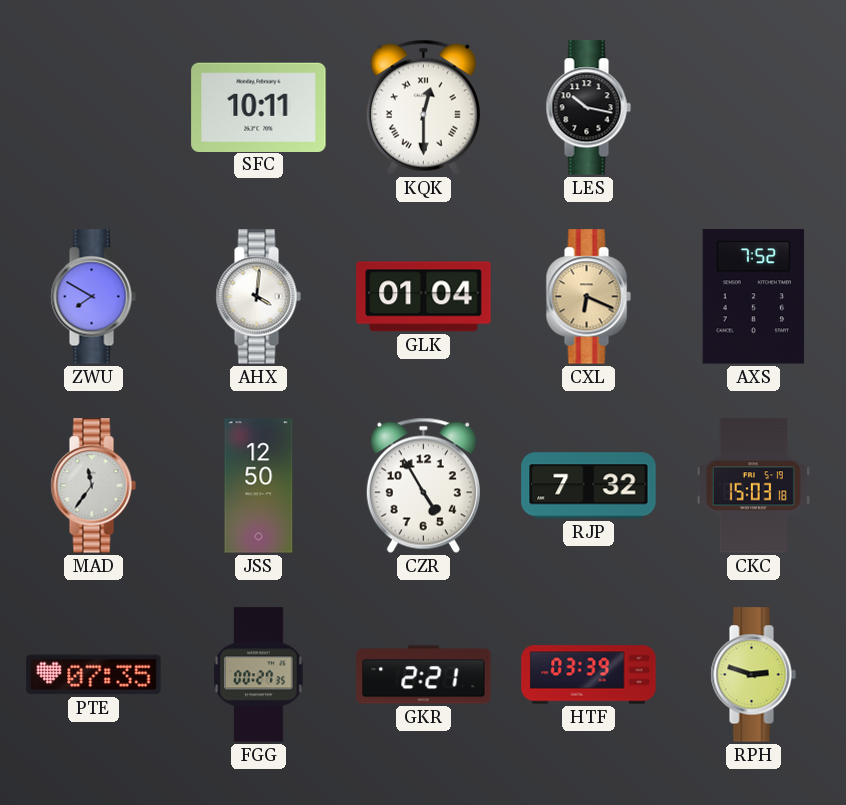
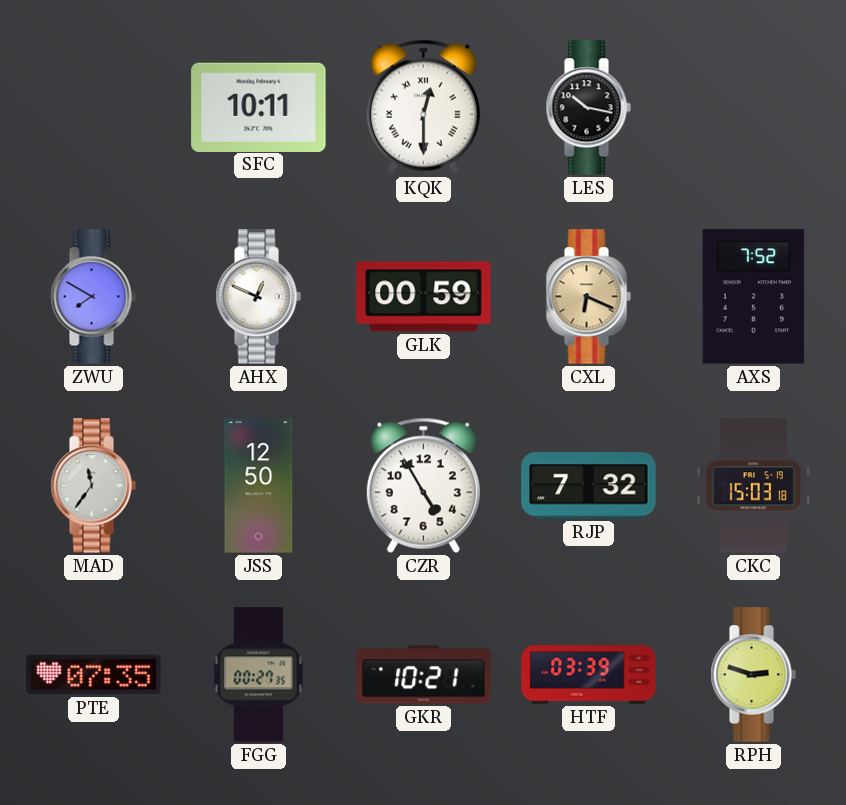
AHX: 4:01 -> 12:49
GLK: 01:04 -> 00:59
GKR: 2:21 -> 10:21
